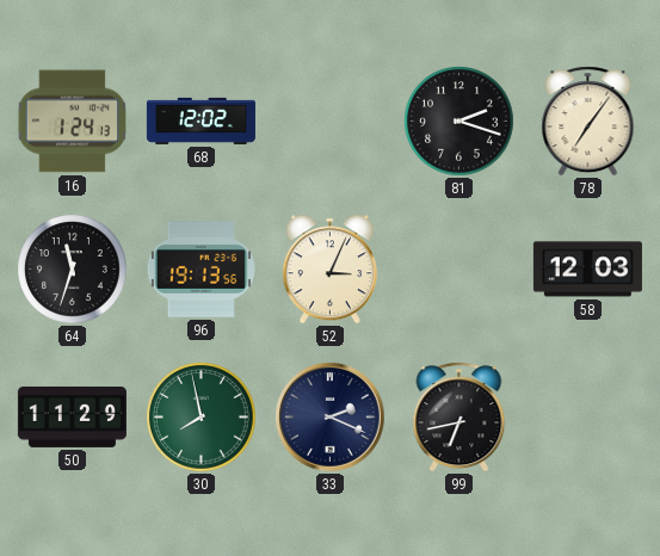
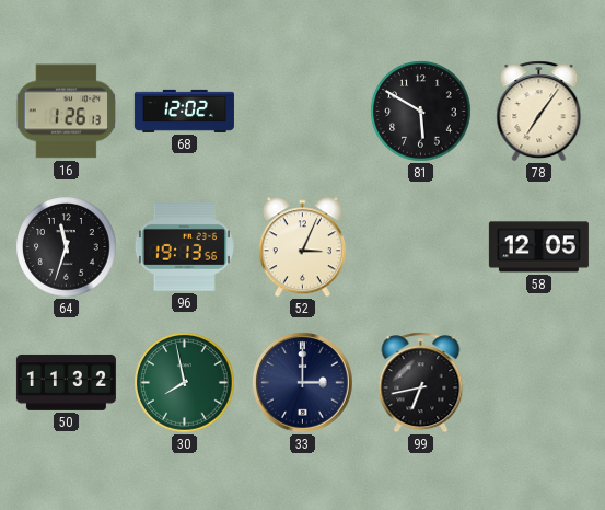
16: 1:24 -> 1:26
81: 2:18 -> 5:50
58: 12:03 -> 12:05
50: 11:29 -> 11:32
33: 2:19 -> 3:00
